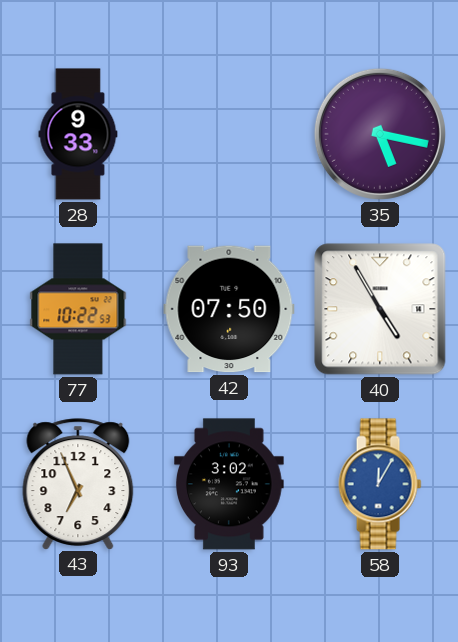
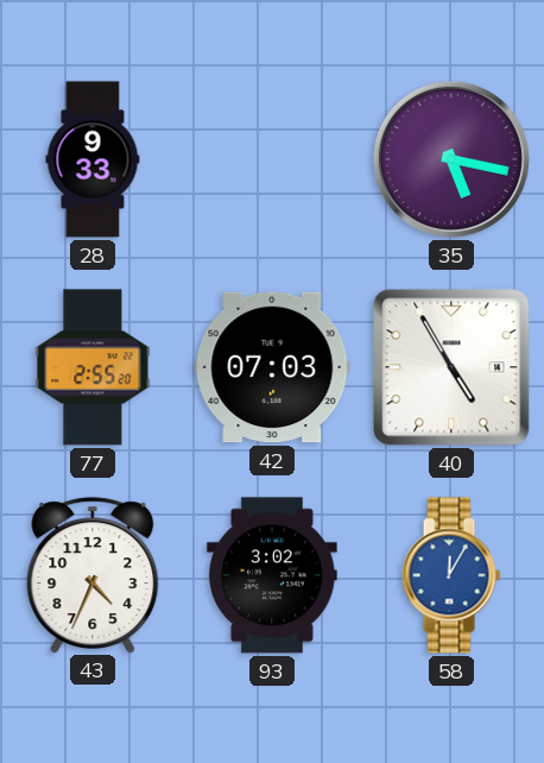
77: 10:22 -> 2:55
42: 07:50 -> 07:03
43: 6:56 -> 4:34
